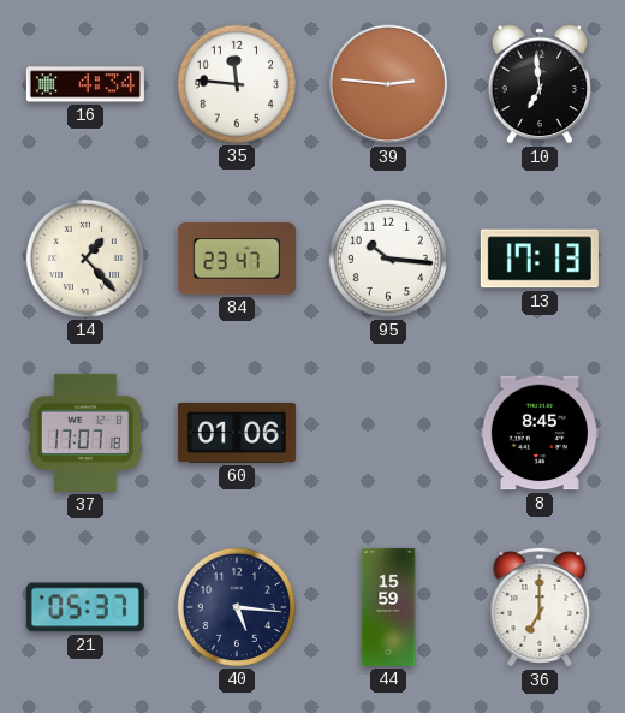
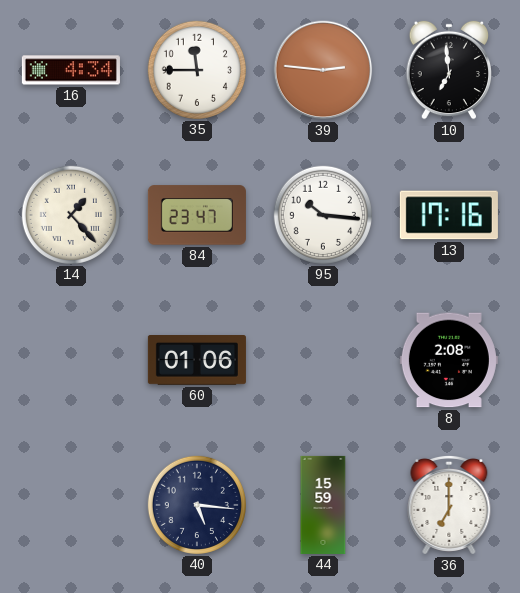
35: 11:46 -> 11:45
13: 17:13 -> 17:16
37: 17:07 -> none
8: 8:45 -> 2:08
21: 05:37 -> none
